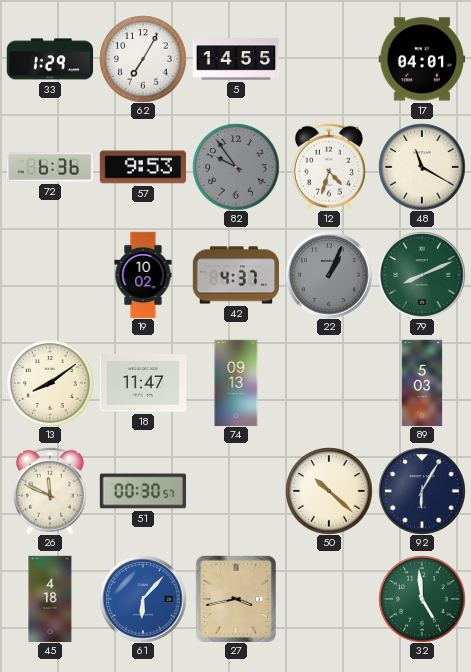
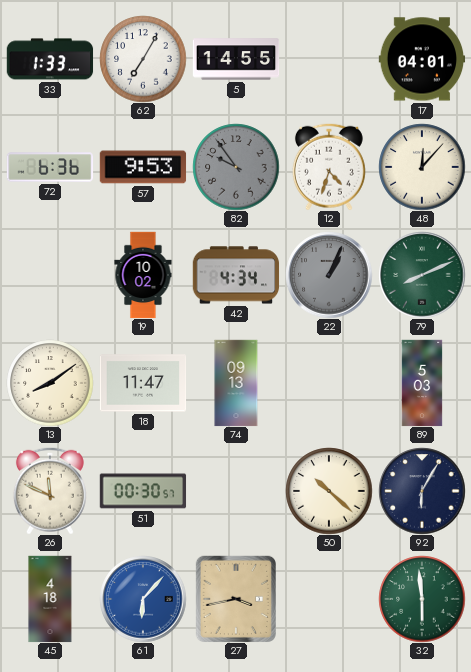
33: 1:29 -> 1:33
48: 11:20 -> 12:07
42: 4:37 -> 4:34
32: 4:59 -> 5:59
